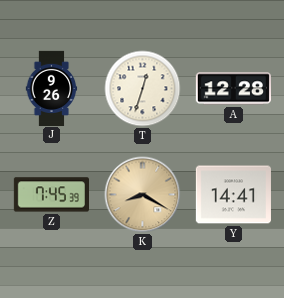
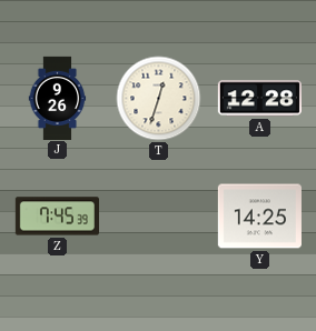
K: 8:20 -> none
Y: 14:41 -> 14:25
